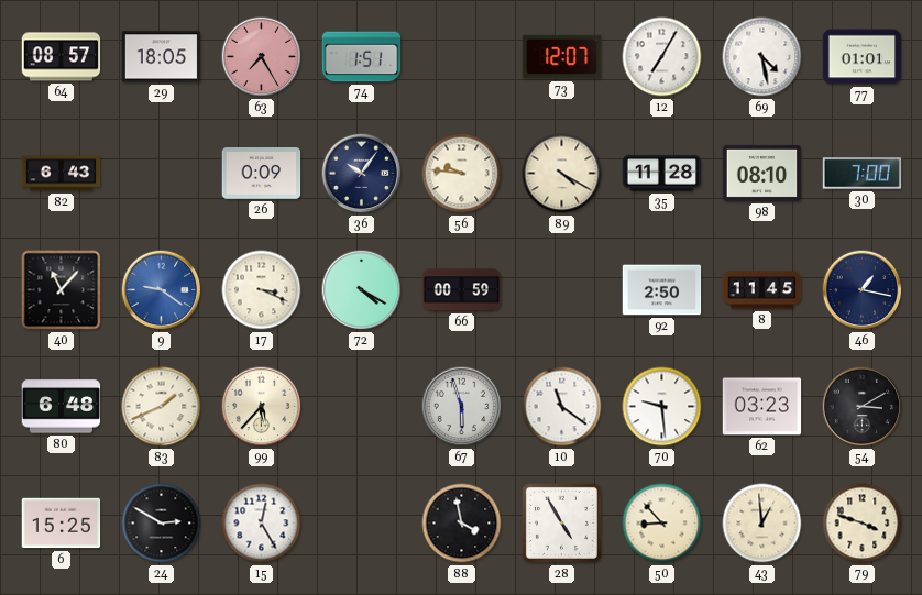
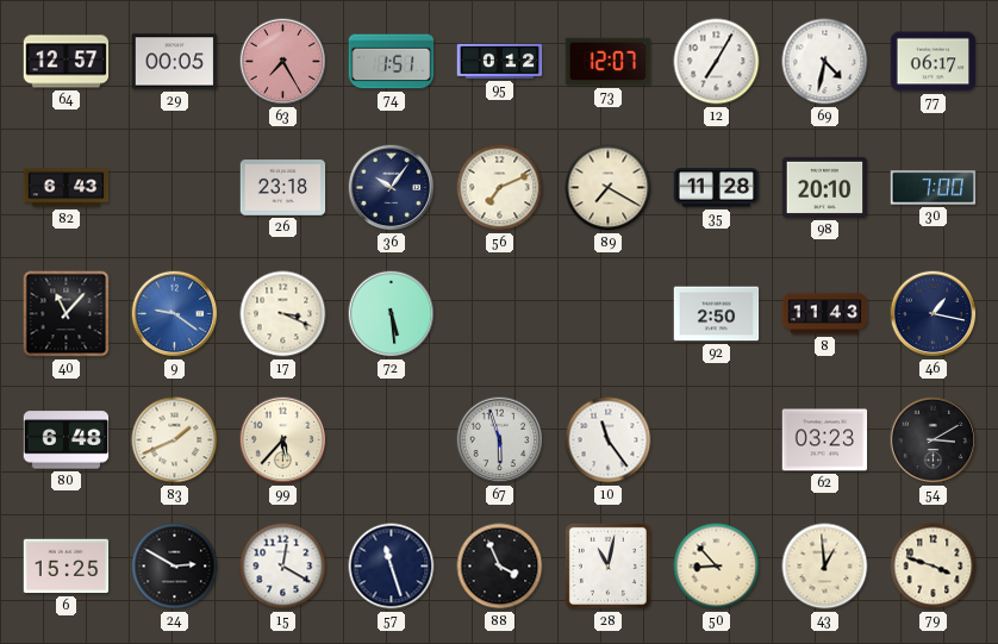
64: 08:57 -> 12:57
29: 18:05 -> 00:05
95: none -> 0:12
69: 4:28 -> 4:32
77: 01:01 -> 06:17
26: 0:09 -> 23:18
56: 9:46 -> 7:11
89: 4:20 -> 7:20
98: 08:10 -> 20:10
72: 4:20 -> 5:29
66: 00:59 -> none
8: 11:45 -> 11:43
10: 11:21 -> 11:24
70: 9:29 -> none
15: 12:25 -> 12:20
57: none -> 11:27
88: 3:58 -> 3:56
28: 4:55 -> 11:02
